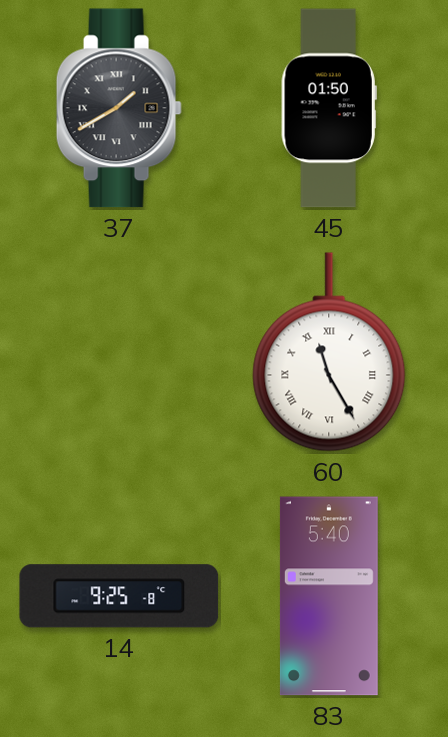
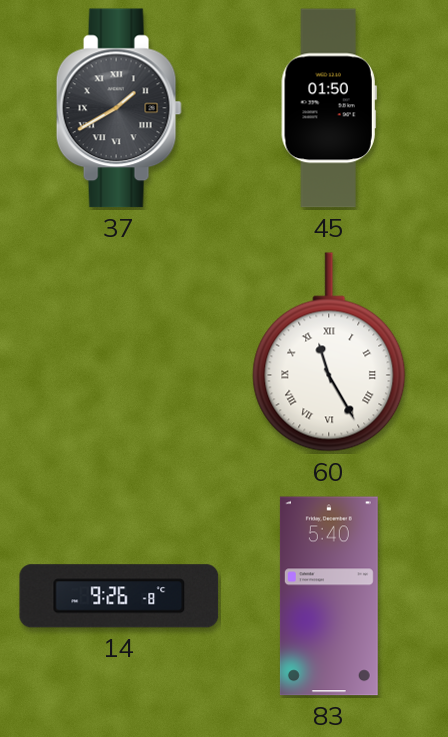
14: 9:25 -> 9:26
